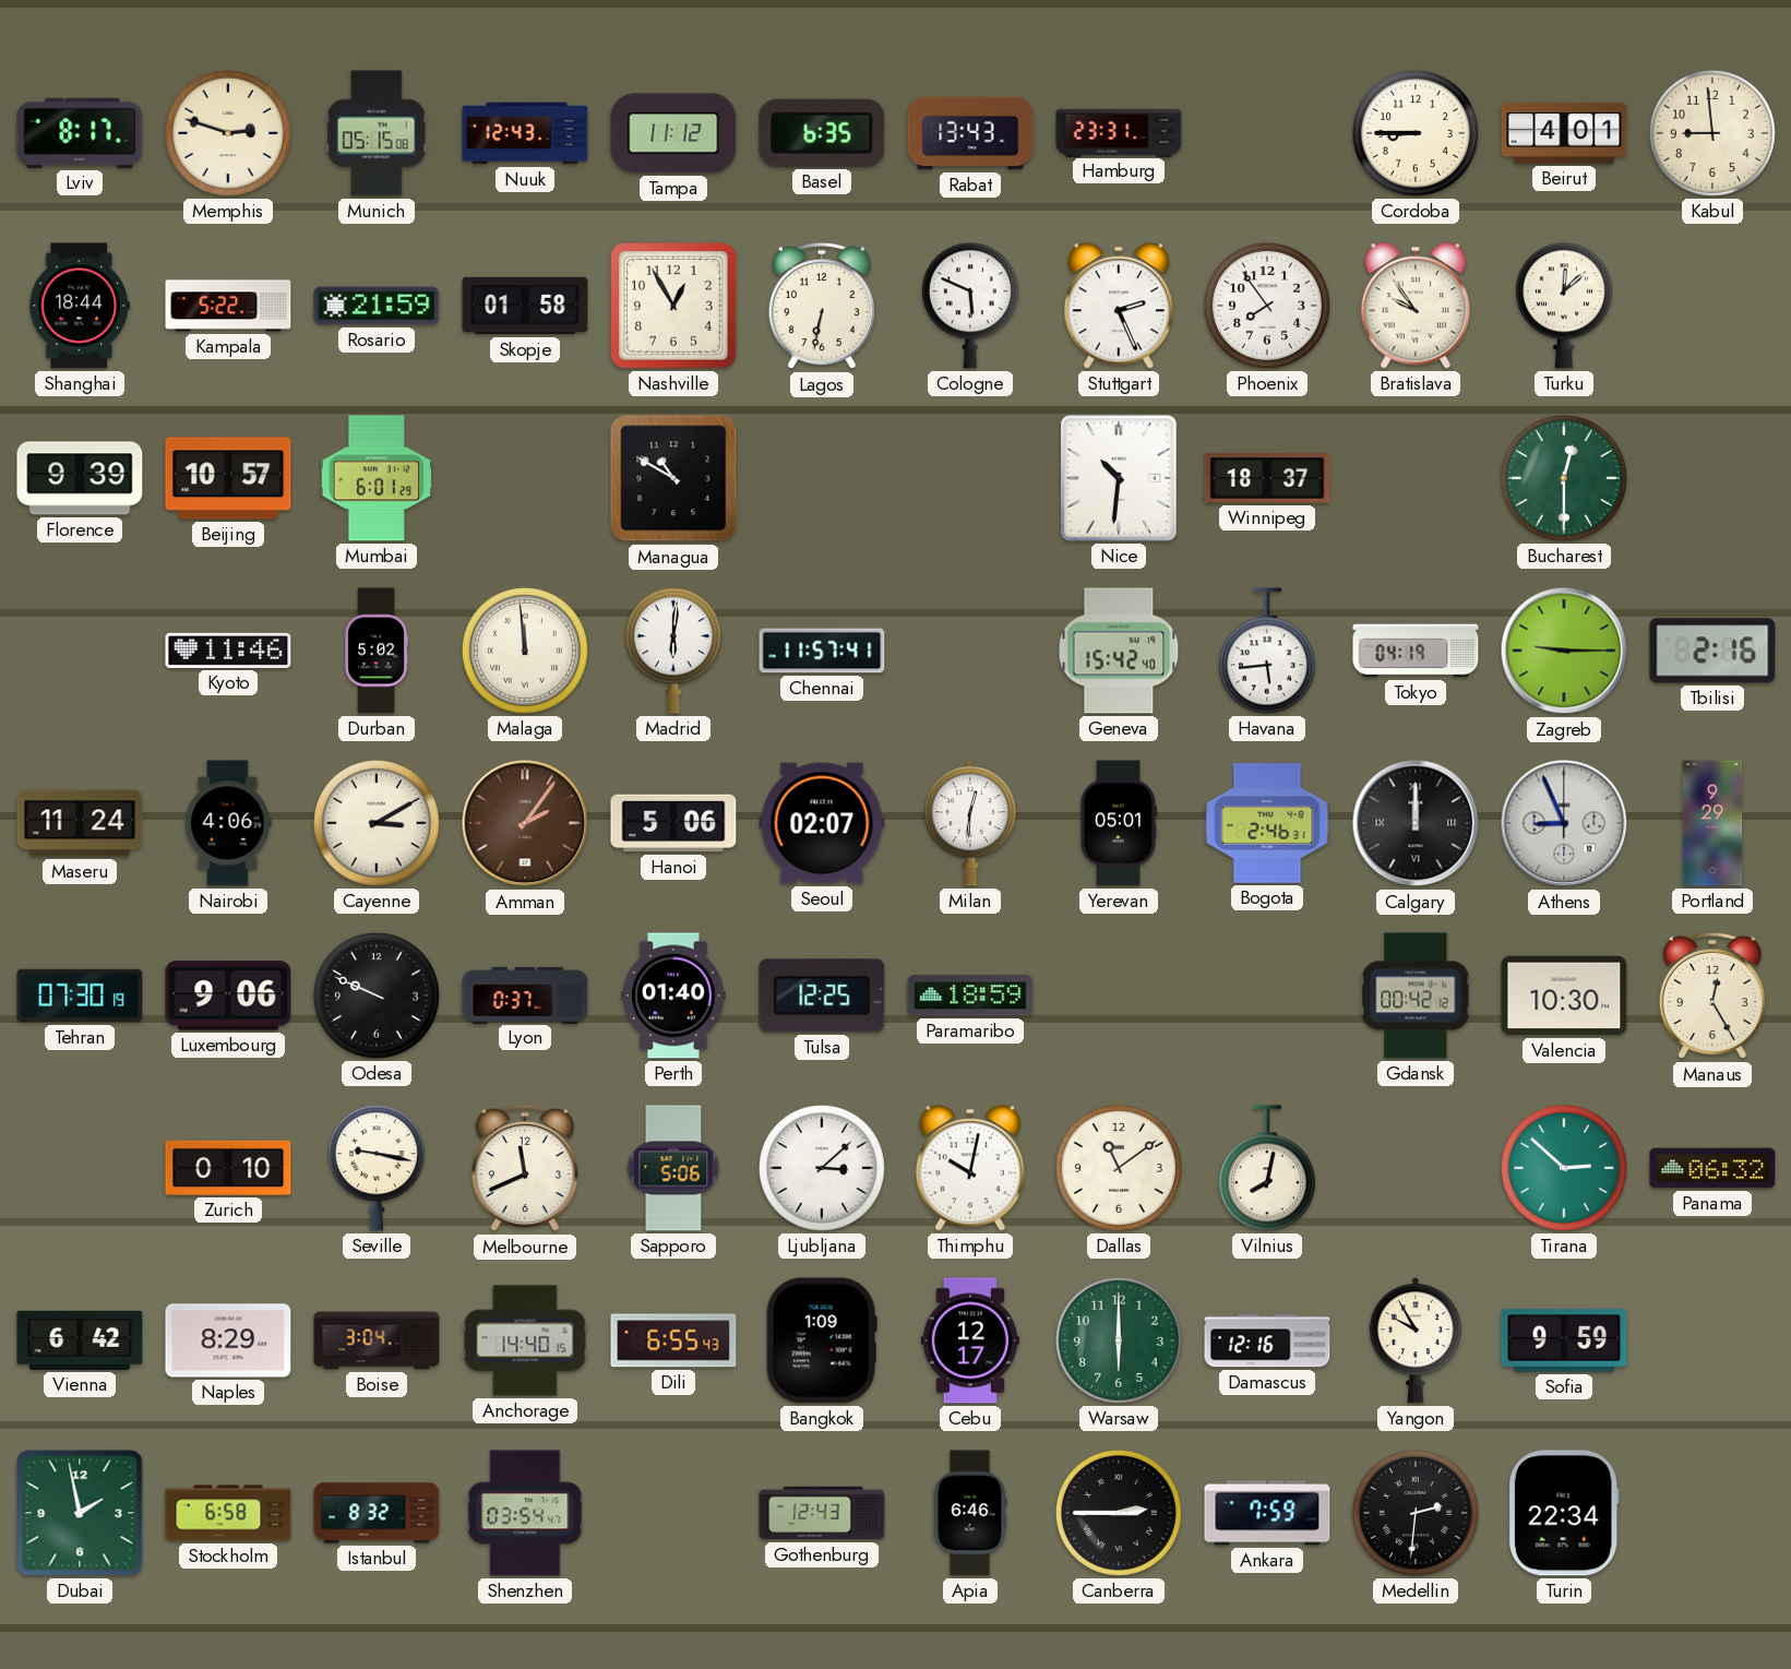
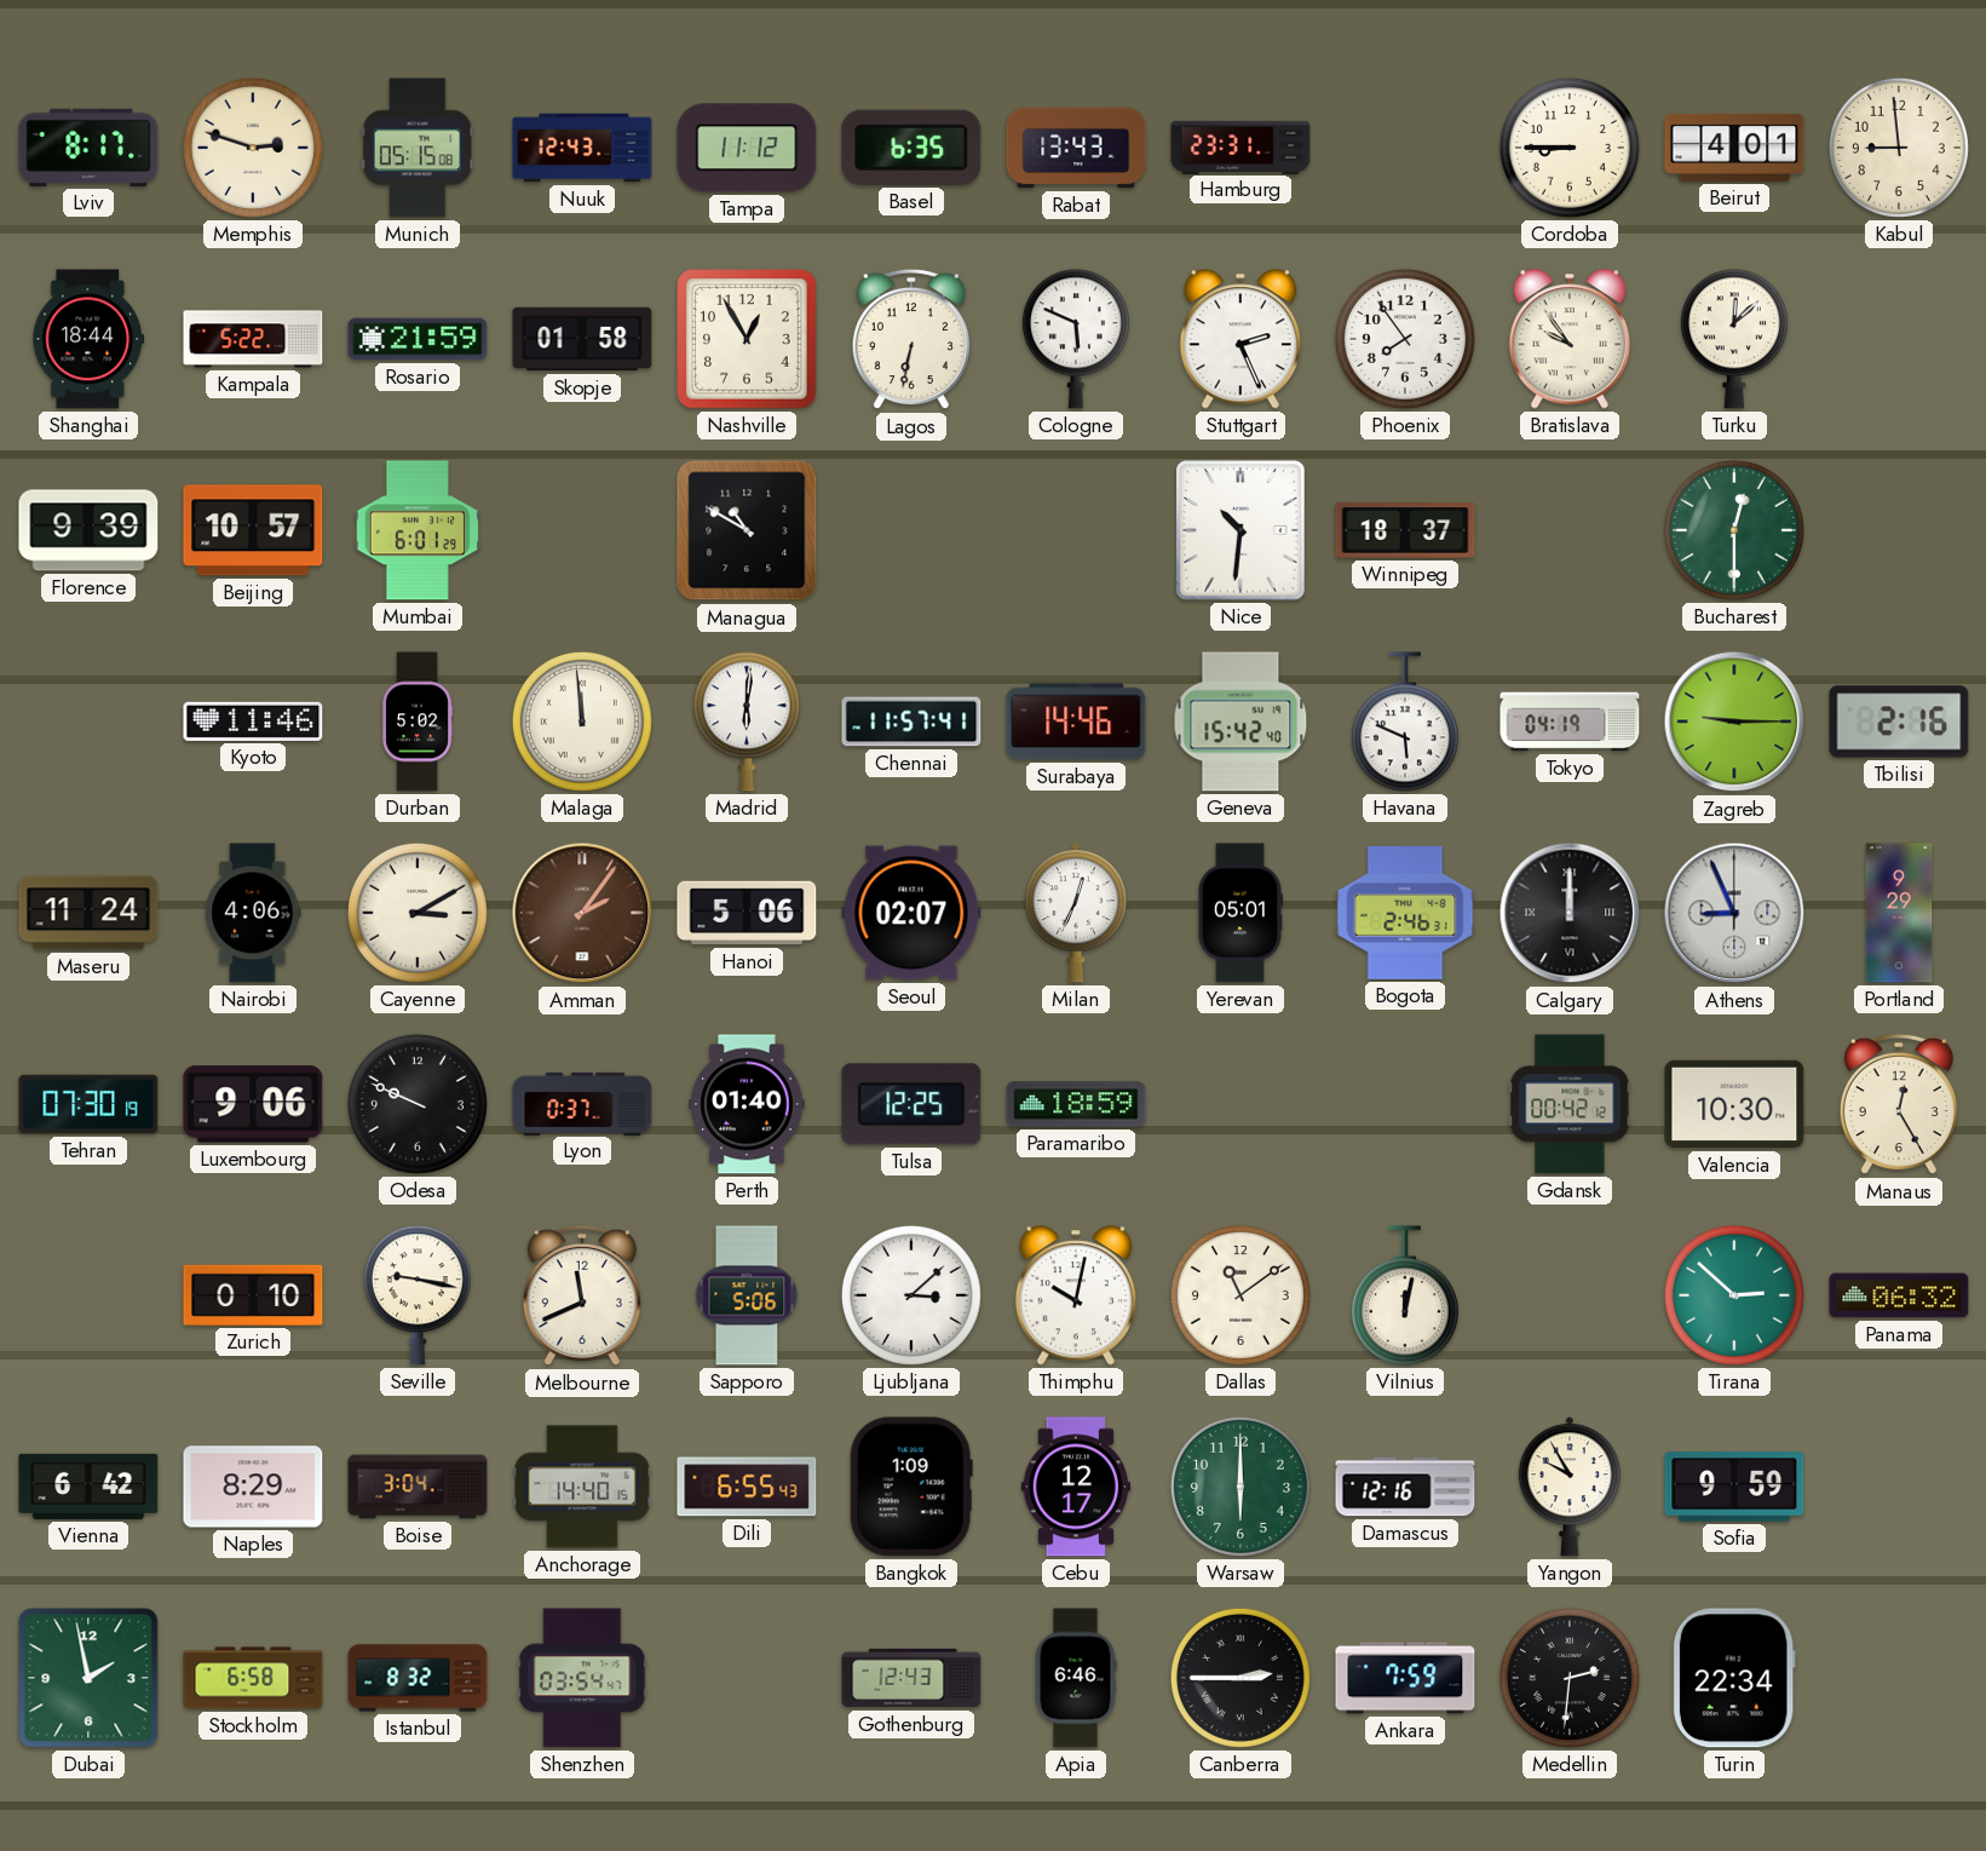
Surabaya: none -> 14:46
Havana: 5:44 -> 5:49
Milan: 12:31 -> 12:34
Vilnius: 8:02 -> 12:02
